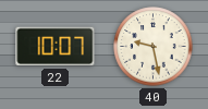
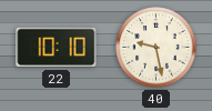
22: 10:07 -> 10:10
